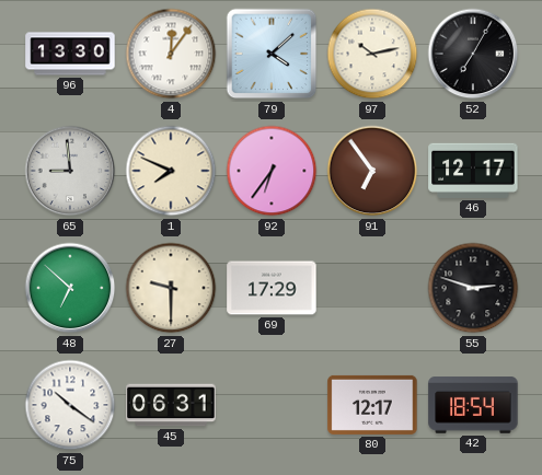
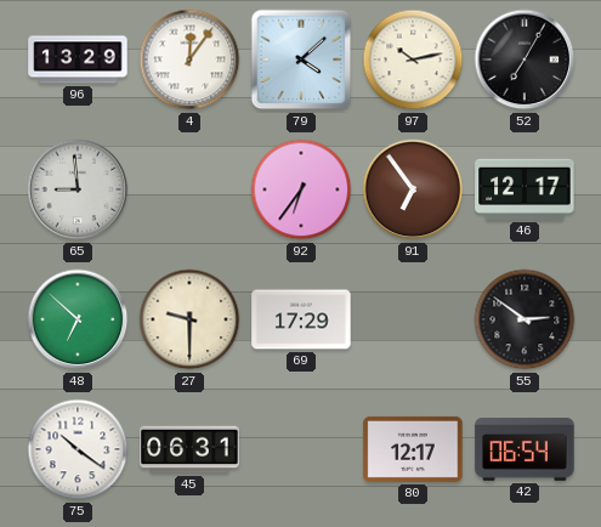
96: 13:30 -> 13:29
1: 7:49 -> none
55: 2:48 -> 2:51
42: 18:54 -> 06:54
